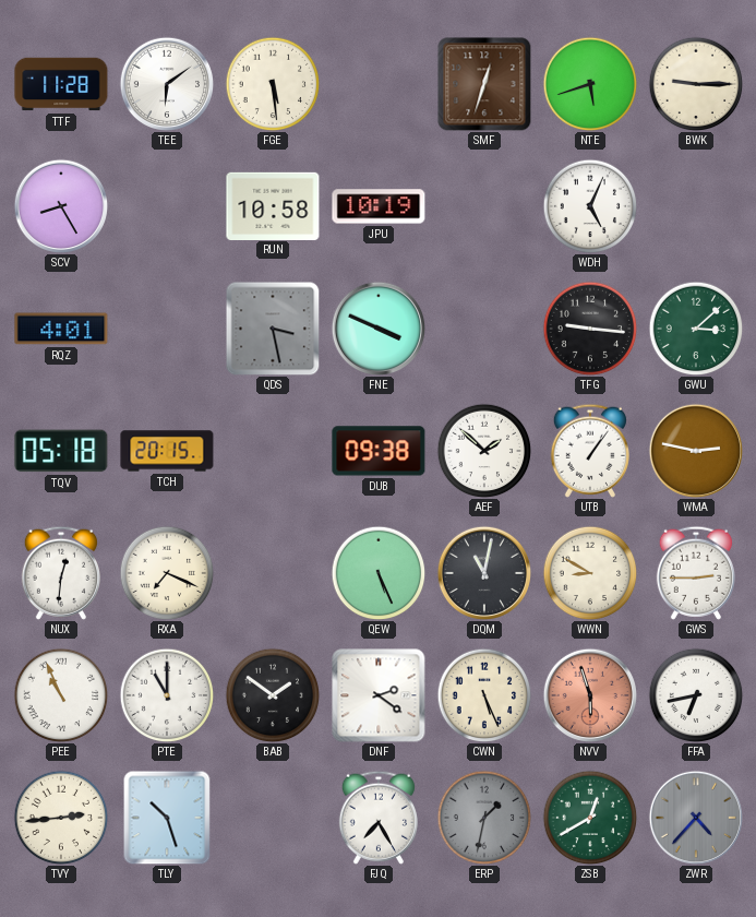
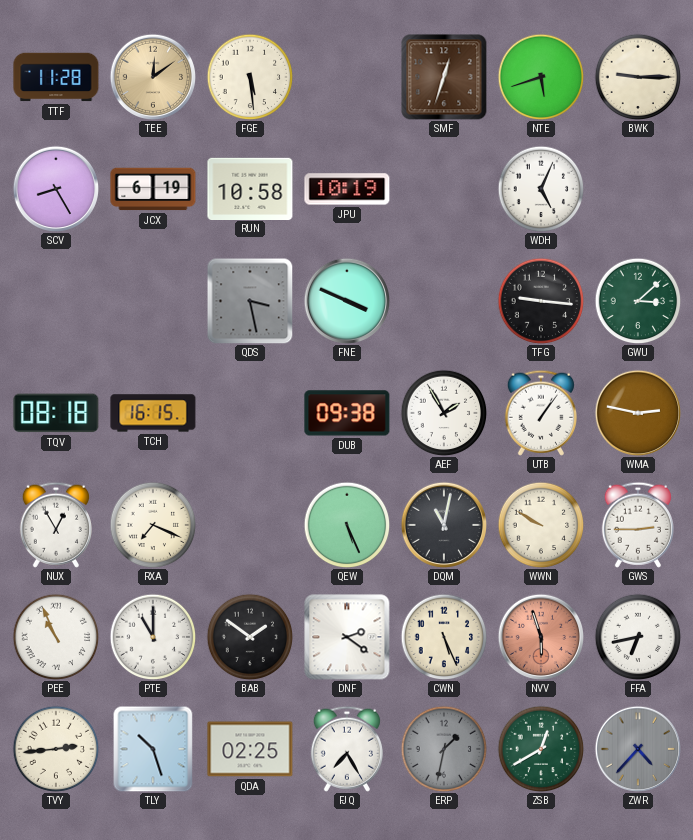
TEE: 6:09 -> 12:09
TEE dial: white -> champagne
JCX: none -> 6:19
RQZ: 4:01 -> none
TQV: 05:18 -> 08:18
TCH: 20:15 -> 16:15
AEF: 1:52 -> 1:55
NUX: 12:31 -> 12:55
WWN: 8:50 -> 9:50
QDA: none -> 02:25
